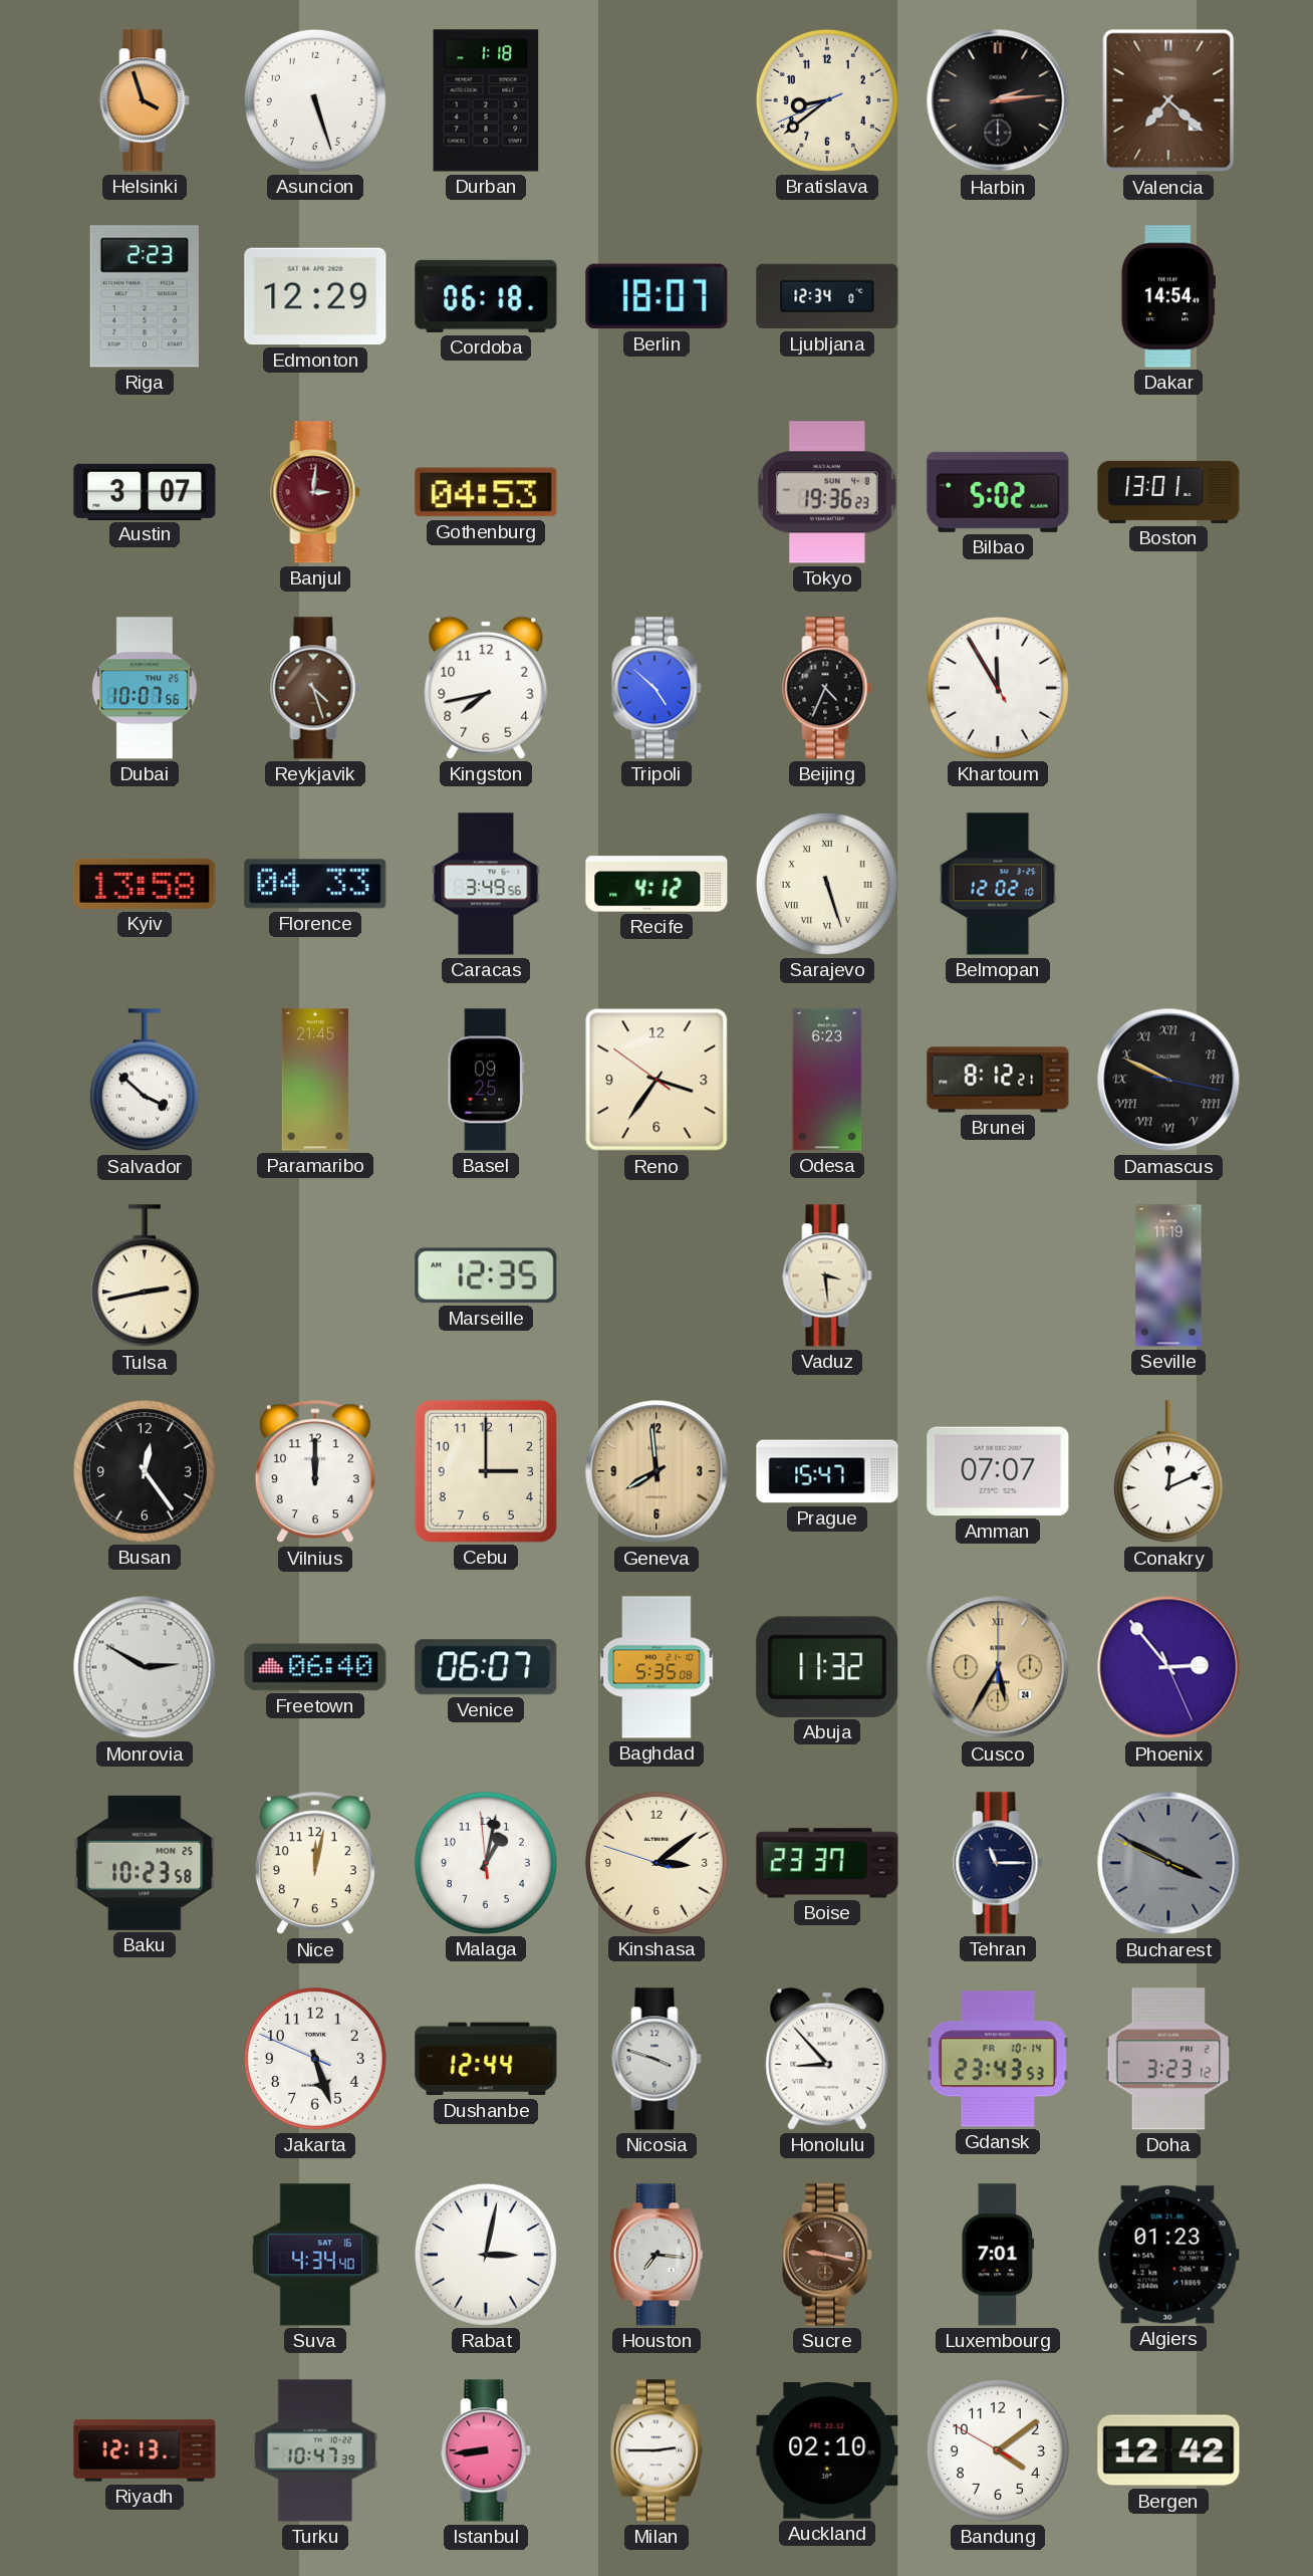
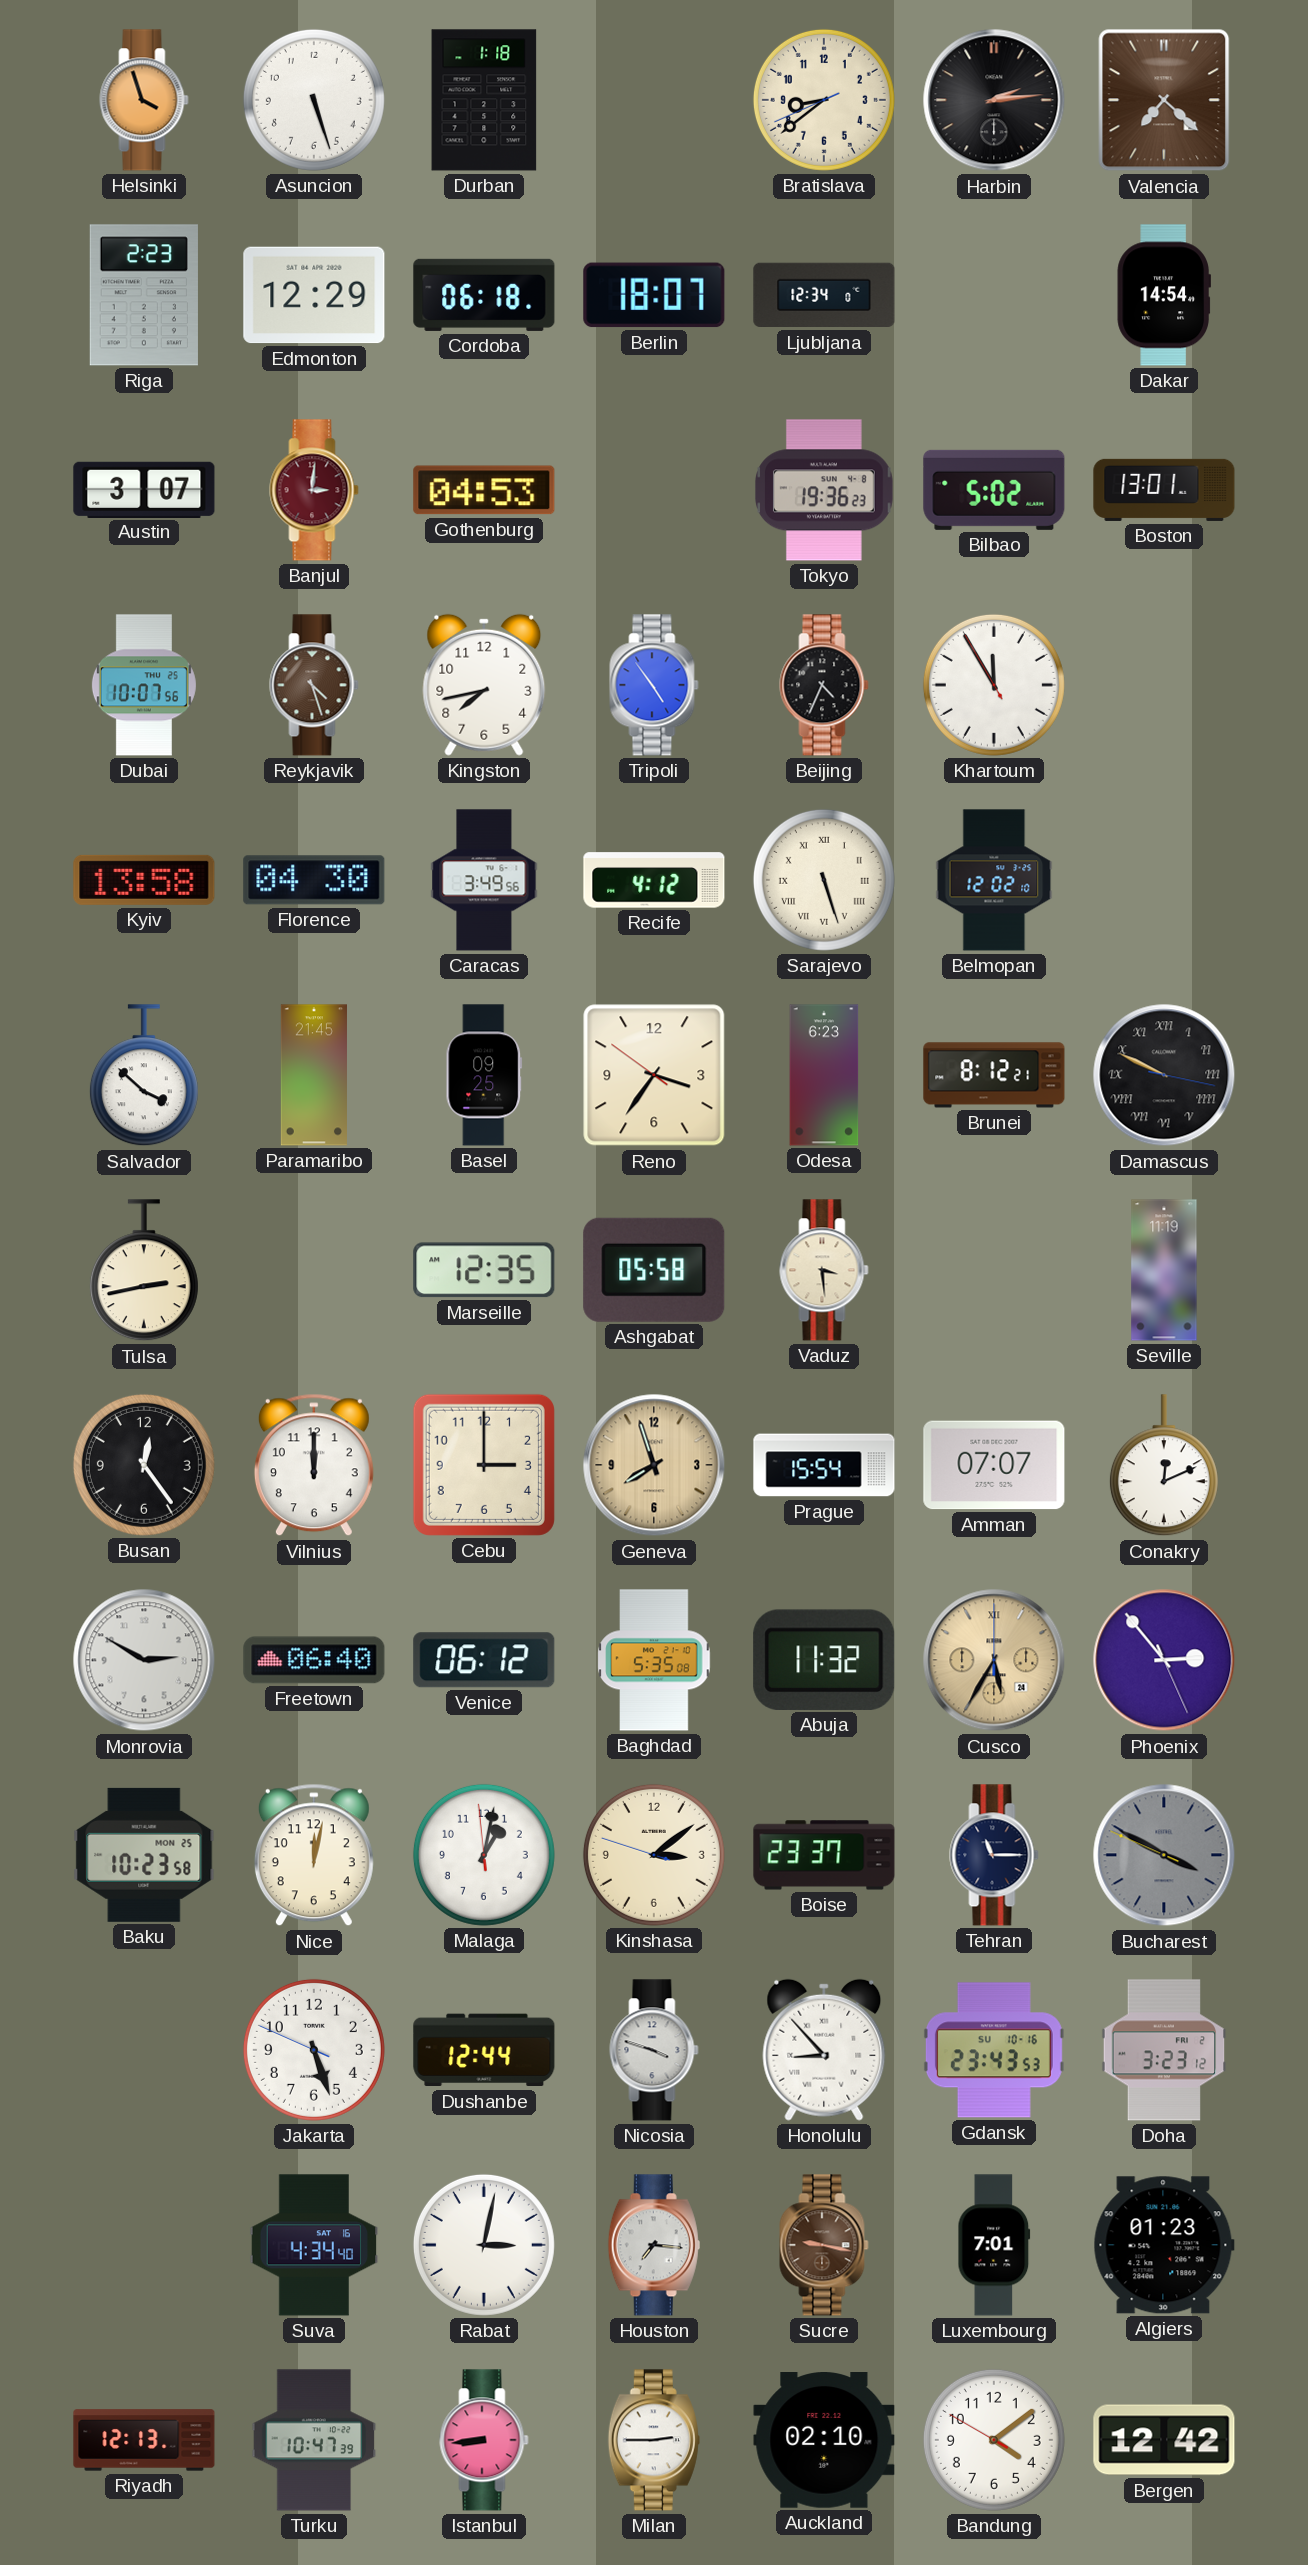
Tripoli: 4:52 -> 4:54
Florence: 04:33 -> 04:30
Ashgabat: none -> 05:58
Geneva: 7:59 -> 7:57
Prague: 15:47 -> 15:54
Venice: 06:07 -> 06:12
Gdansk date: FR 10-14 -> SU 10-16
